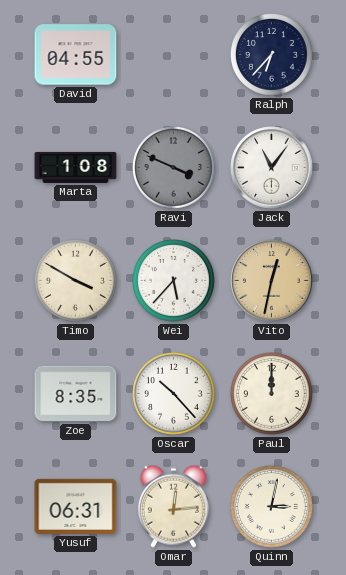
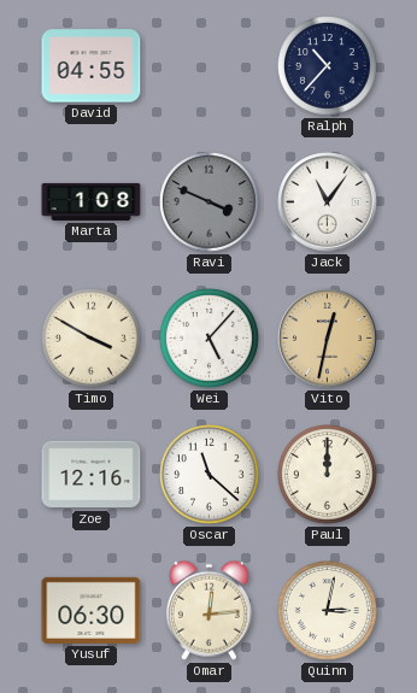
Ralph: 6:37 -> 10:37
Wei: 5:37 -> 5:07
Zoe: 8:35 -> 12:16
Oscar: 10:23 -> 11:22
Yusuf: 06:31 -> 06:30
